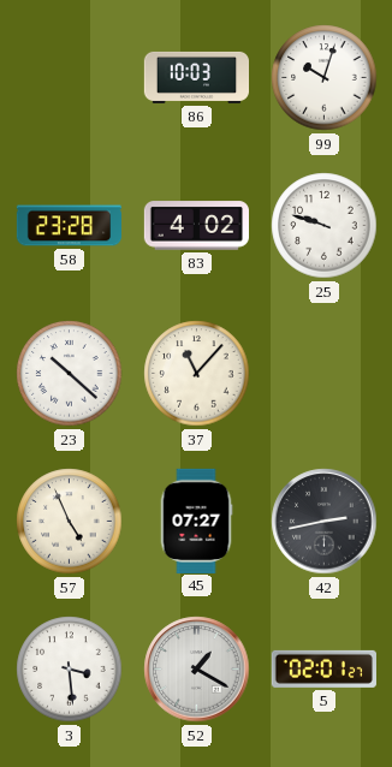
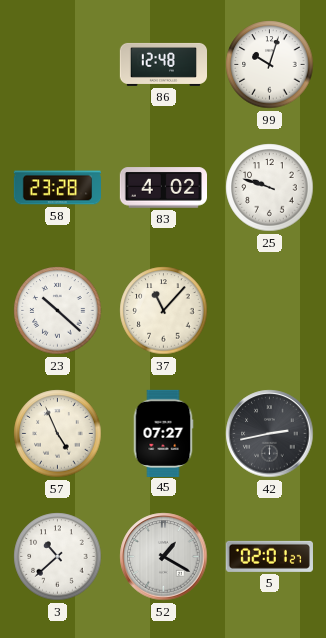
86: 10:03 -> 12:48
3: 3:29 -> 10:38
